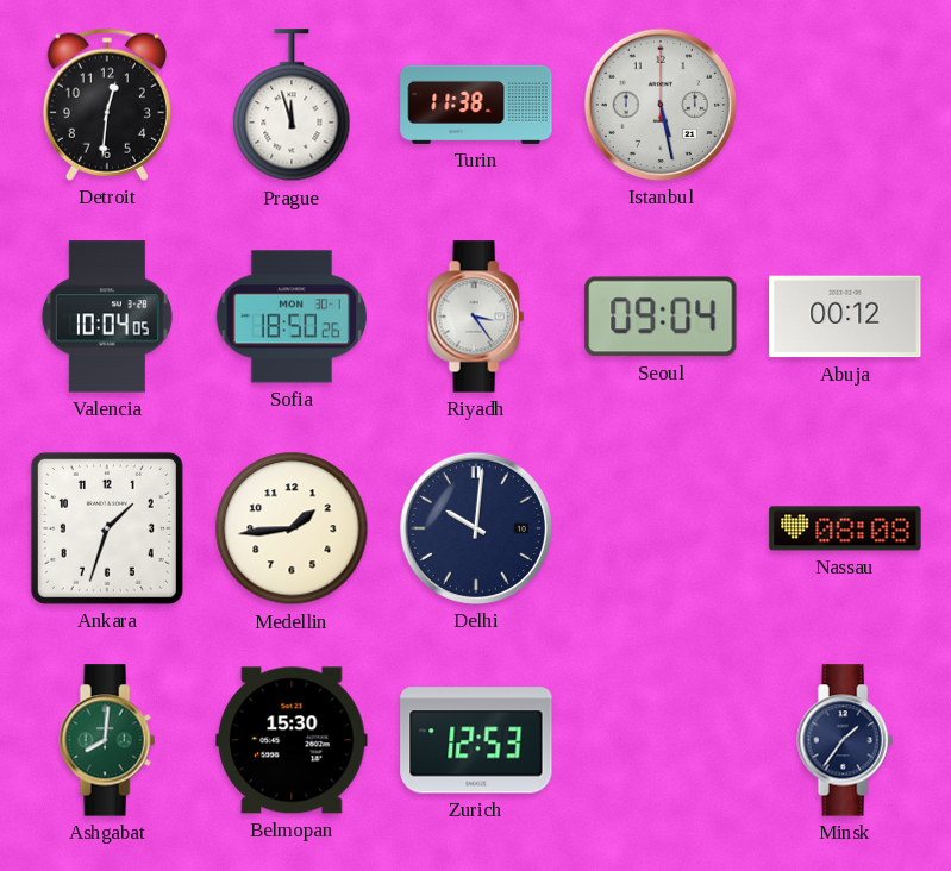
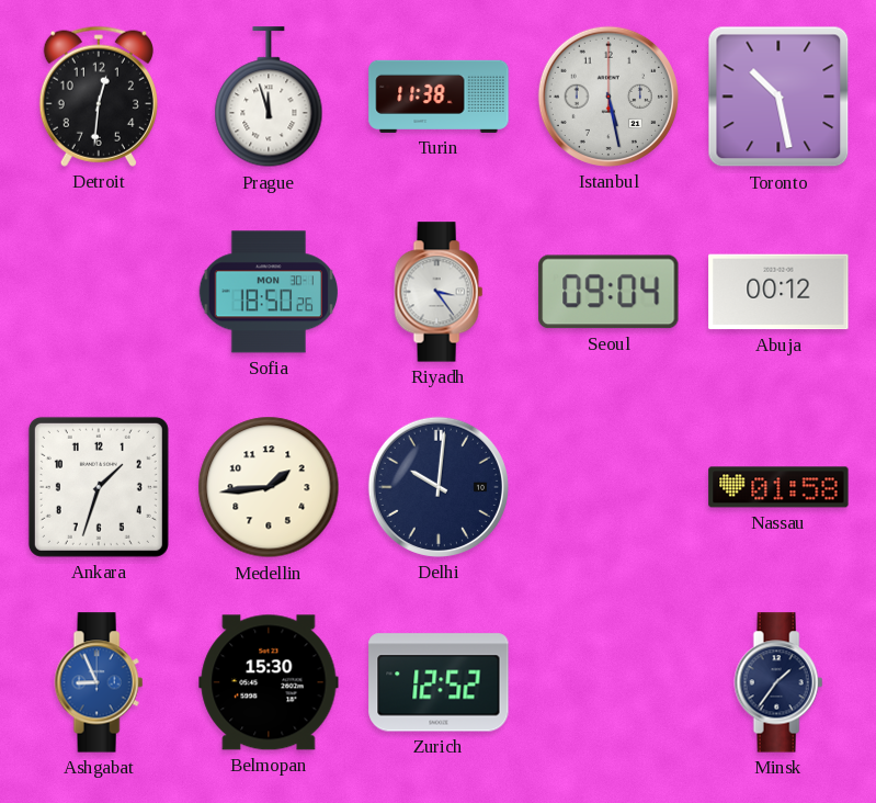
Toronto: none -> 10:28
Valencia: 10:04 -> none
Nassau: 08:08 -> 01:58
Ashgabat: 8:01 -> 8:56
Ashgabat dial: green -> blue
Zurich: 12:53 -> 12:52
